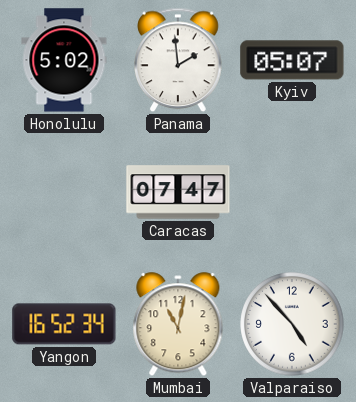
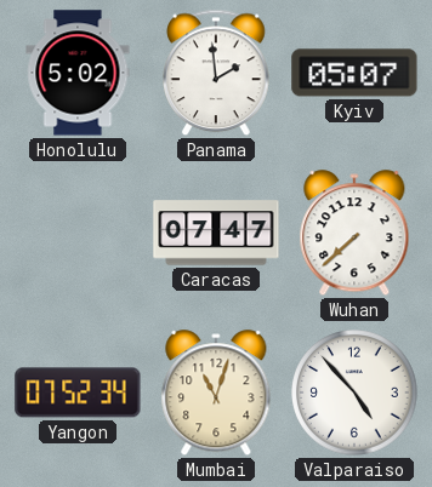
Wuhan: none -> 7:38
Yangon: 16:52 -> 07:52
Mumbai: 11:02 -> 11:03
